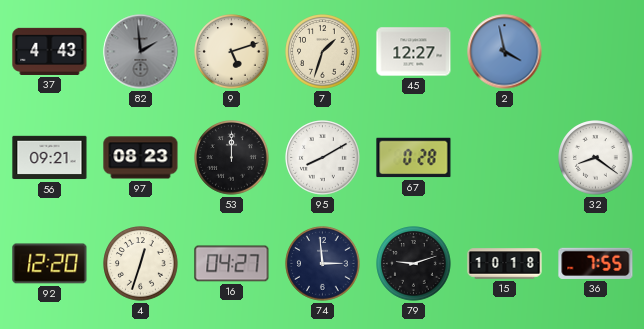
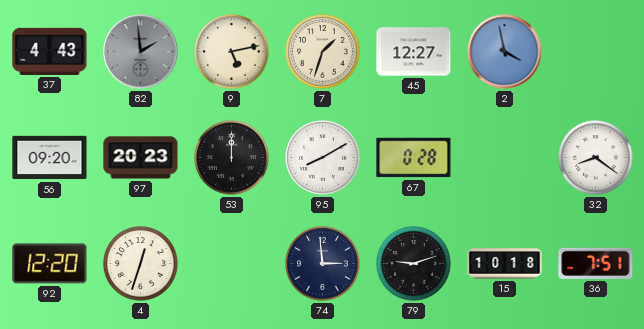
9: 5:12 -> 5:13
56: 09:21 -> 09:20
97: 08:23 -> 20:23
16: 04:27 -> none
36: 7:55 -> 7:51
